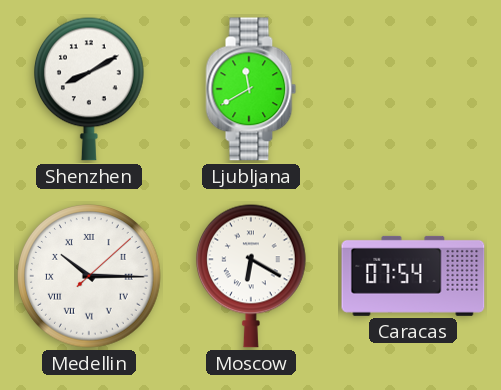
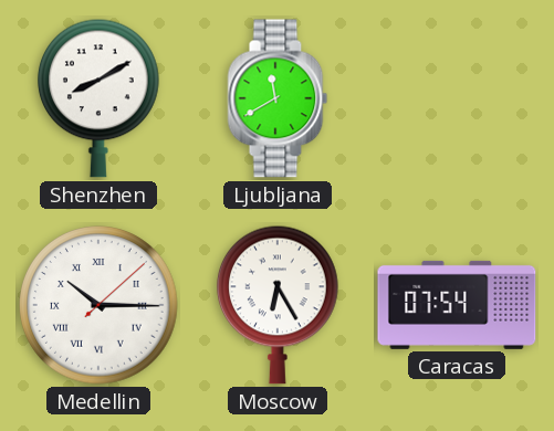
Moscow: 6:20 -> 6:25
